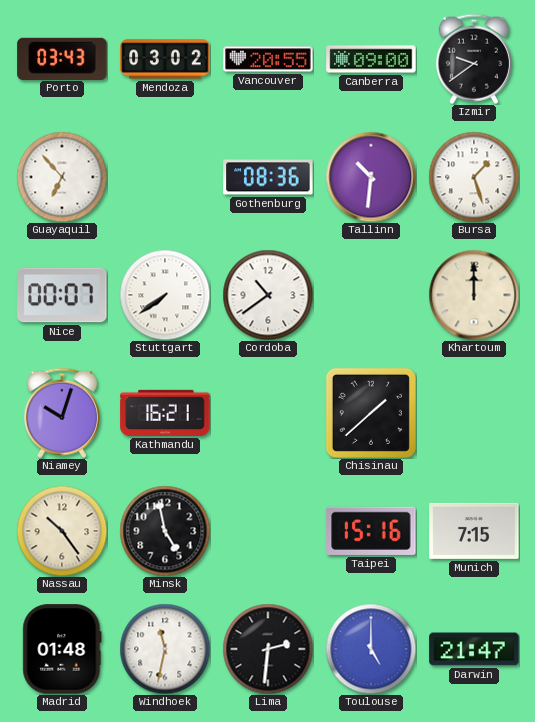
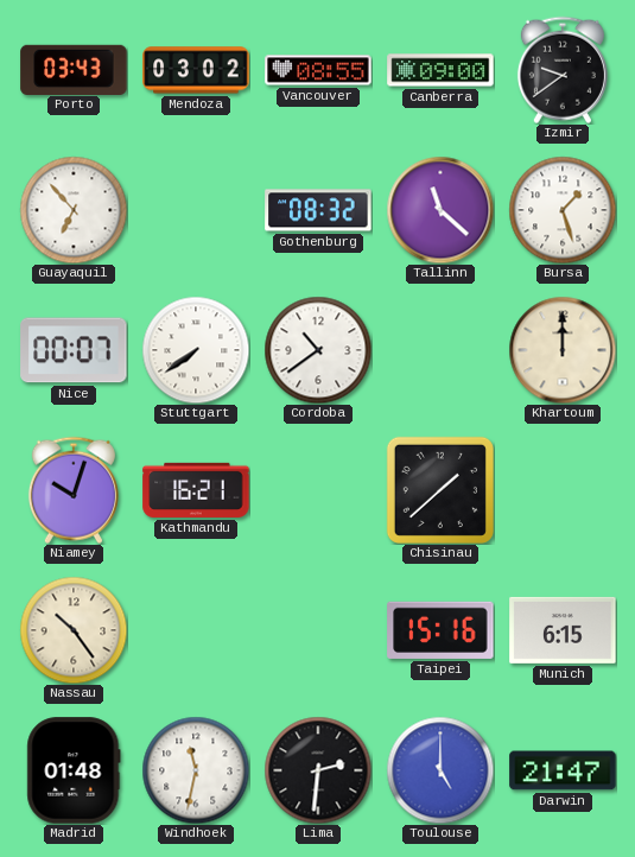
Vancouver: 20:55 -> 08:55
Gothenburg: 08:36 -> 08:32
Tallinn: 10:31 -> 11:22
Minsk: 4:58 -> none
Munich: 7:15 -> 6:15
